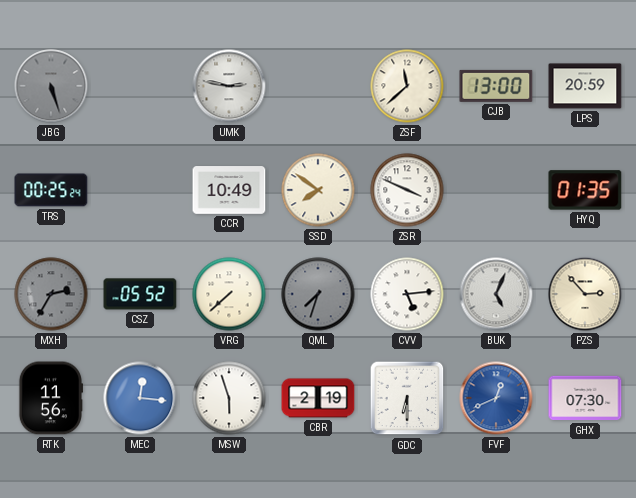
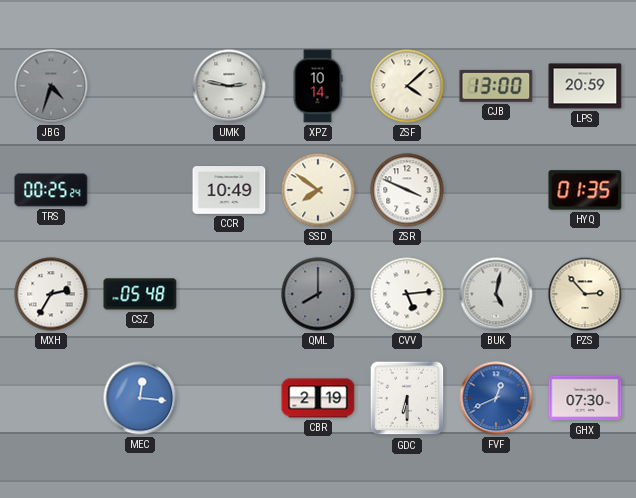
JBG: 5:27 -> 4:33
XPZ: none -> 10:14
ZSF: 11:38 -> 4:08
MXH dial: grey -> white
CSZ: 05:52 -> 05:48
VRG: 7:38 -> none
QML: 7:33 -> 8:00
BUK: 5:04 -> 5:02
RTK: 11:56 -> none
MSW: 5:57 -> none
